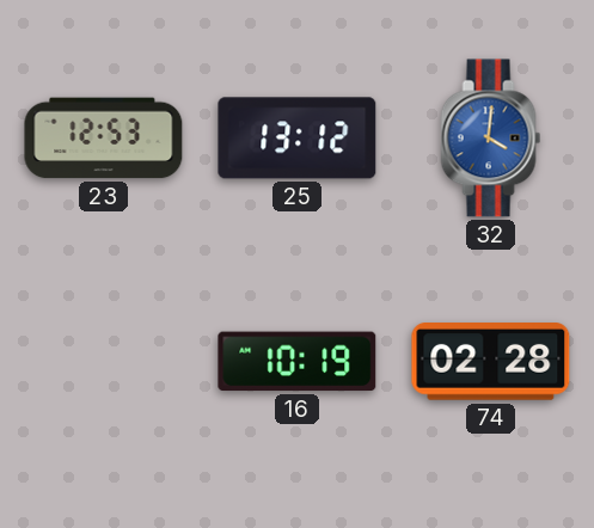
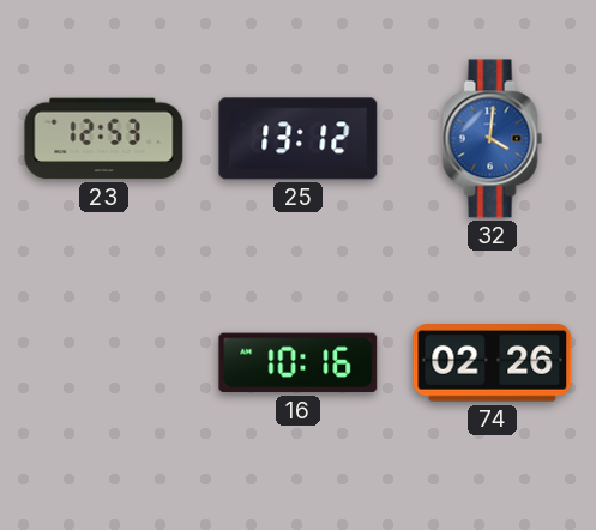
16: 10:19 -> 10:16
74: 02:28 -> 02:26
